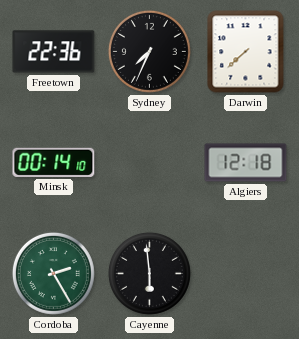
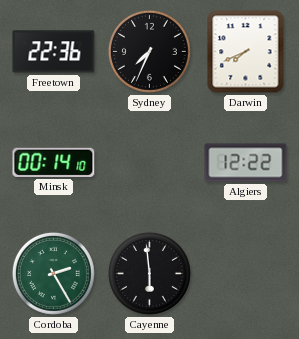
Darwin: 7:38 -> 7:41
Algiers: 12:18 -> 12:22
